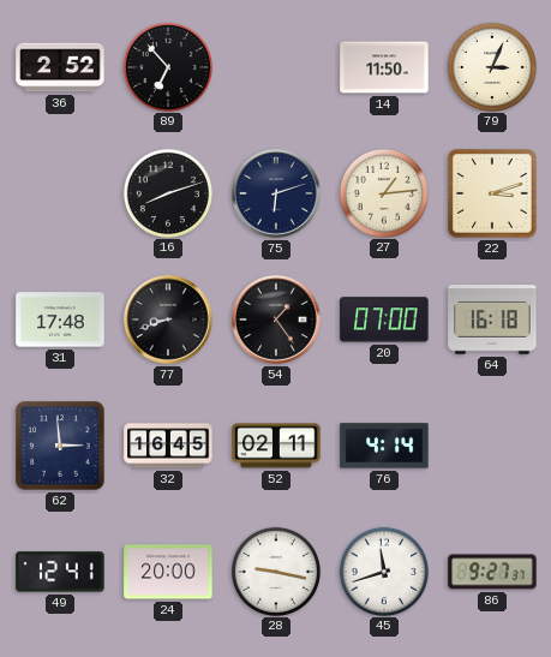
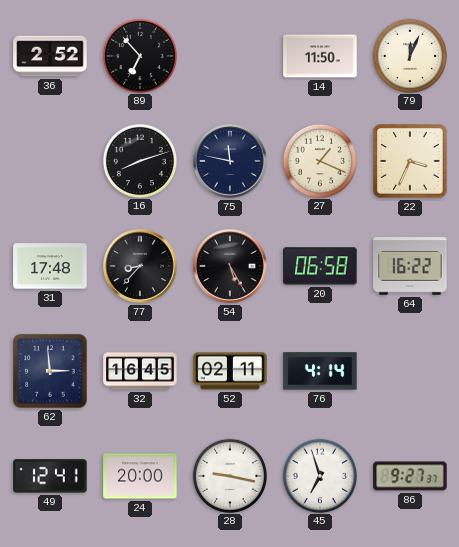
79: 3:04 -> 12:04
75: 6:12 -> 11:47
27: 1:14 -> 1:19
22: 3:12 -> 3:34
77: 8:42 -> 8:37
54: 1:24 -> 5:25
20: 07:00 -> 06:58
64: 16:18 -> 16:22
45: 11:42 -> 6:57
